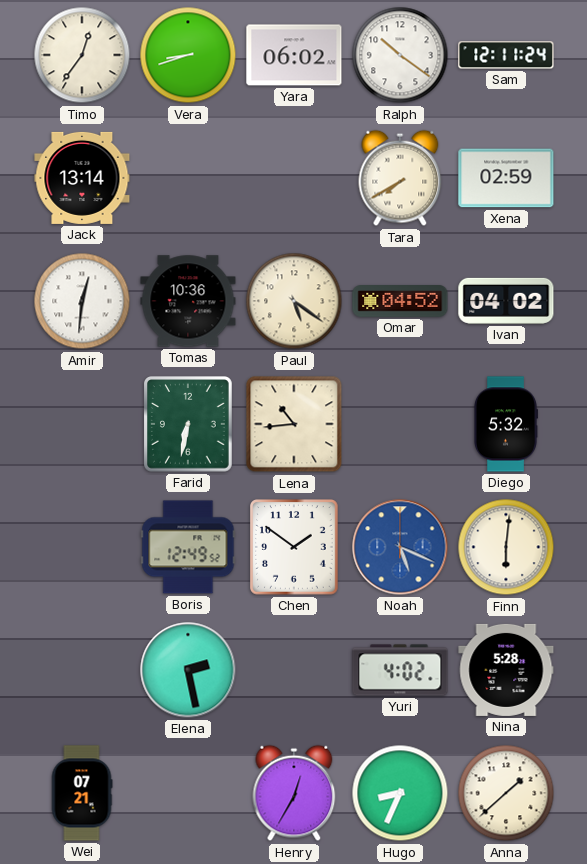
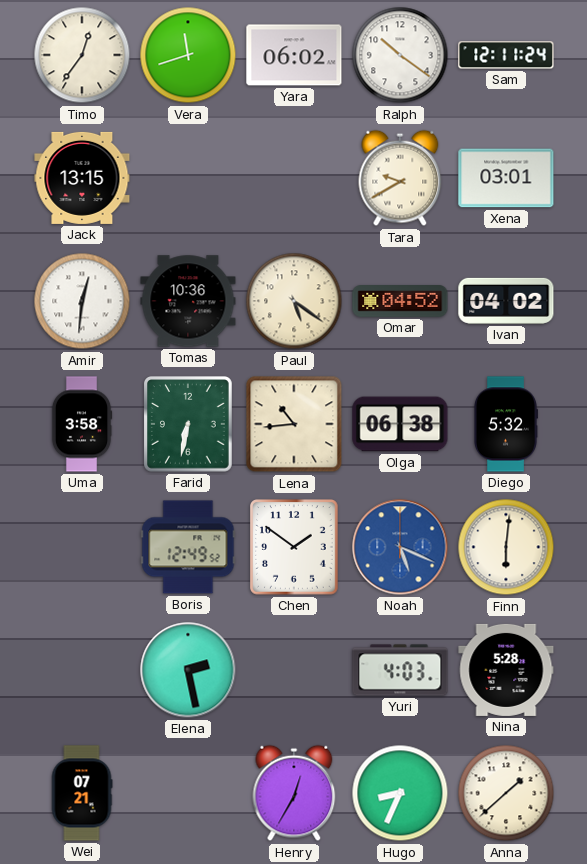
Vera: 8:42 -> 11:42
Jack: 13:14 -> 13:15
Tara: 7:40 -> 9:40
Xena: 02:59 -> 03:01
Uma: none -> 3:58
Olga: none -> 06:38
Yuri: 4:02 -> 4:03
